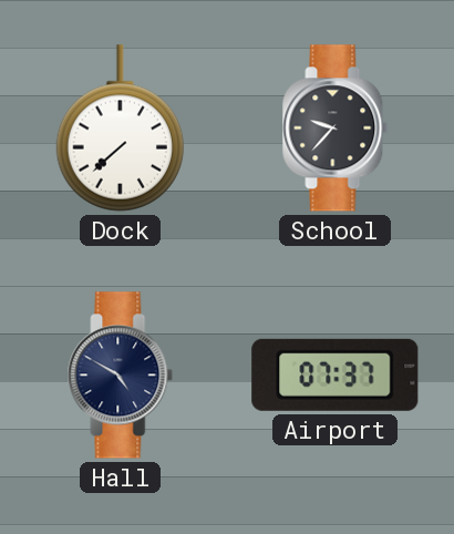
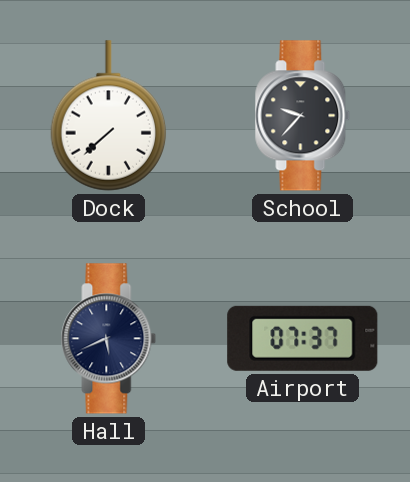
Hall: 4:50 -> 5:41
